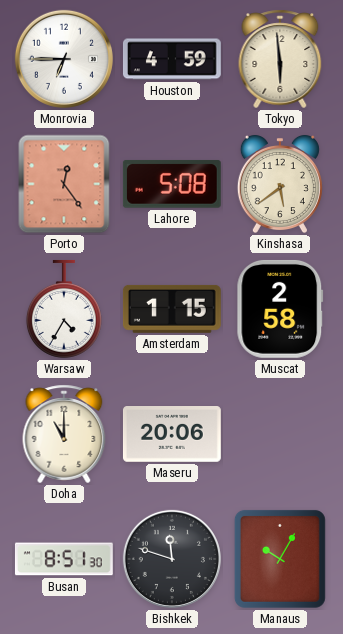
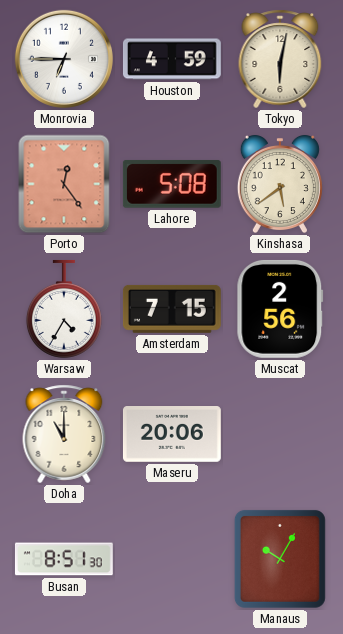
Tokyo: 5:59 -> 6:02
Amsterdam: 1:15 -> 7:15
Muscat: 2:58 -> 2:56
Bishkek: 11:48 -> none
